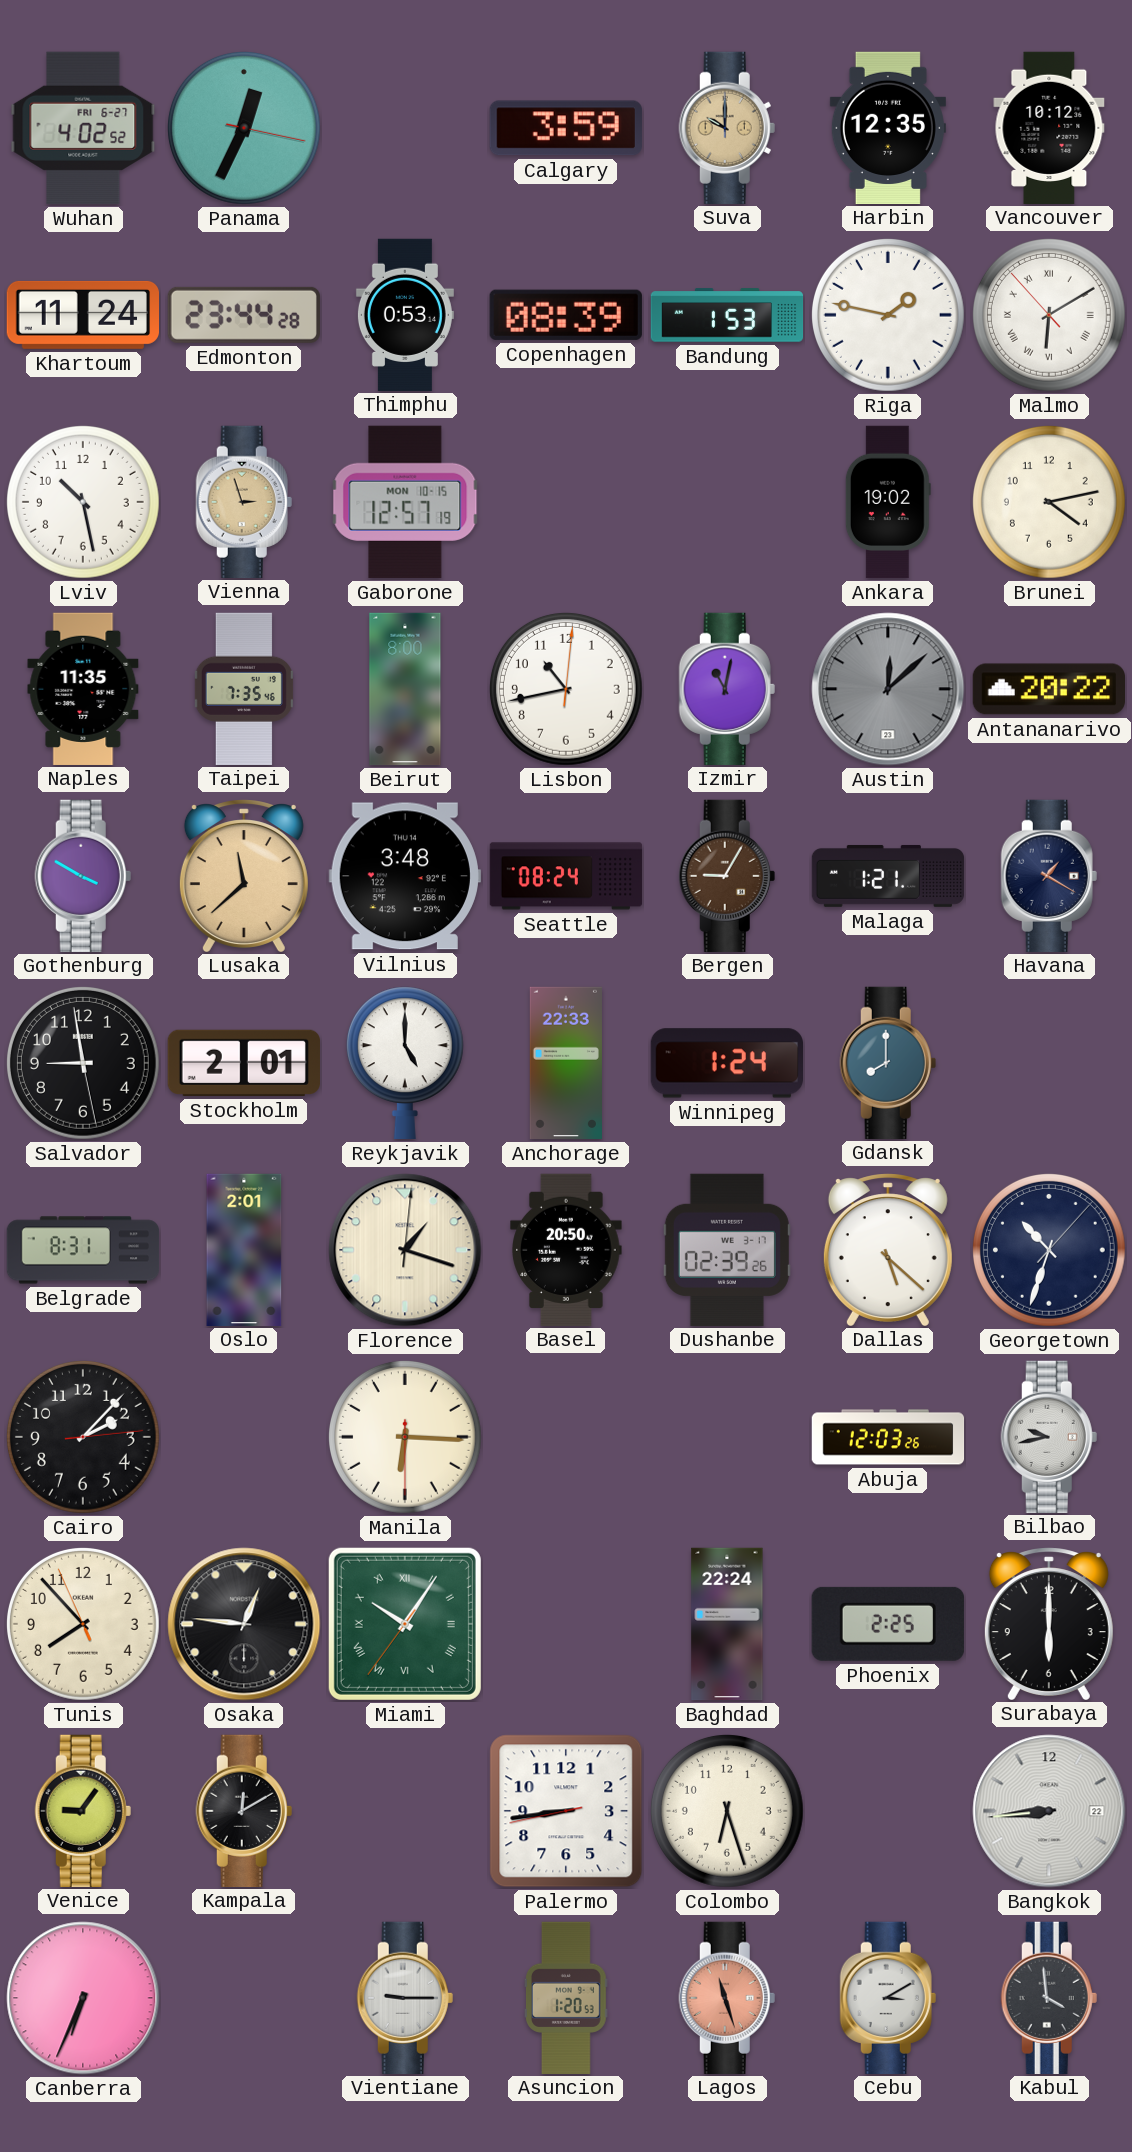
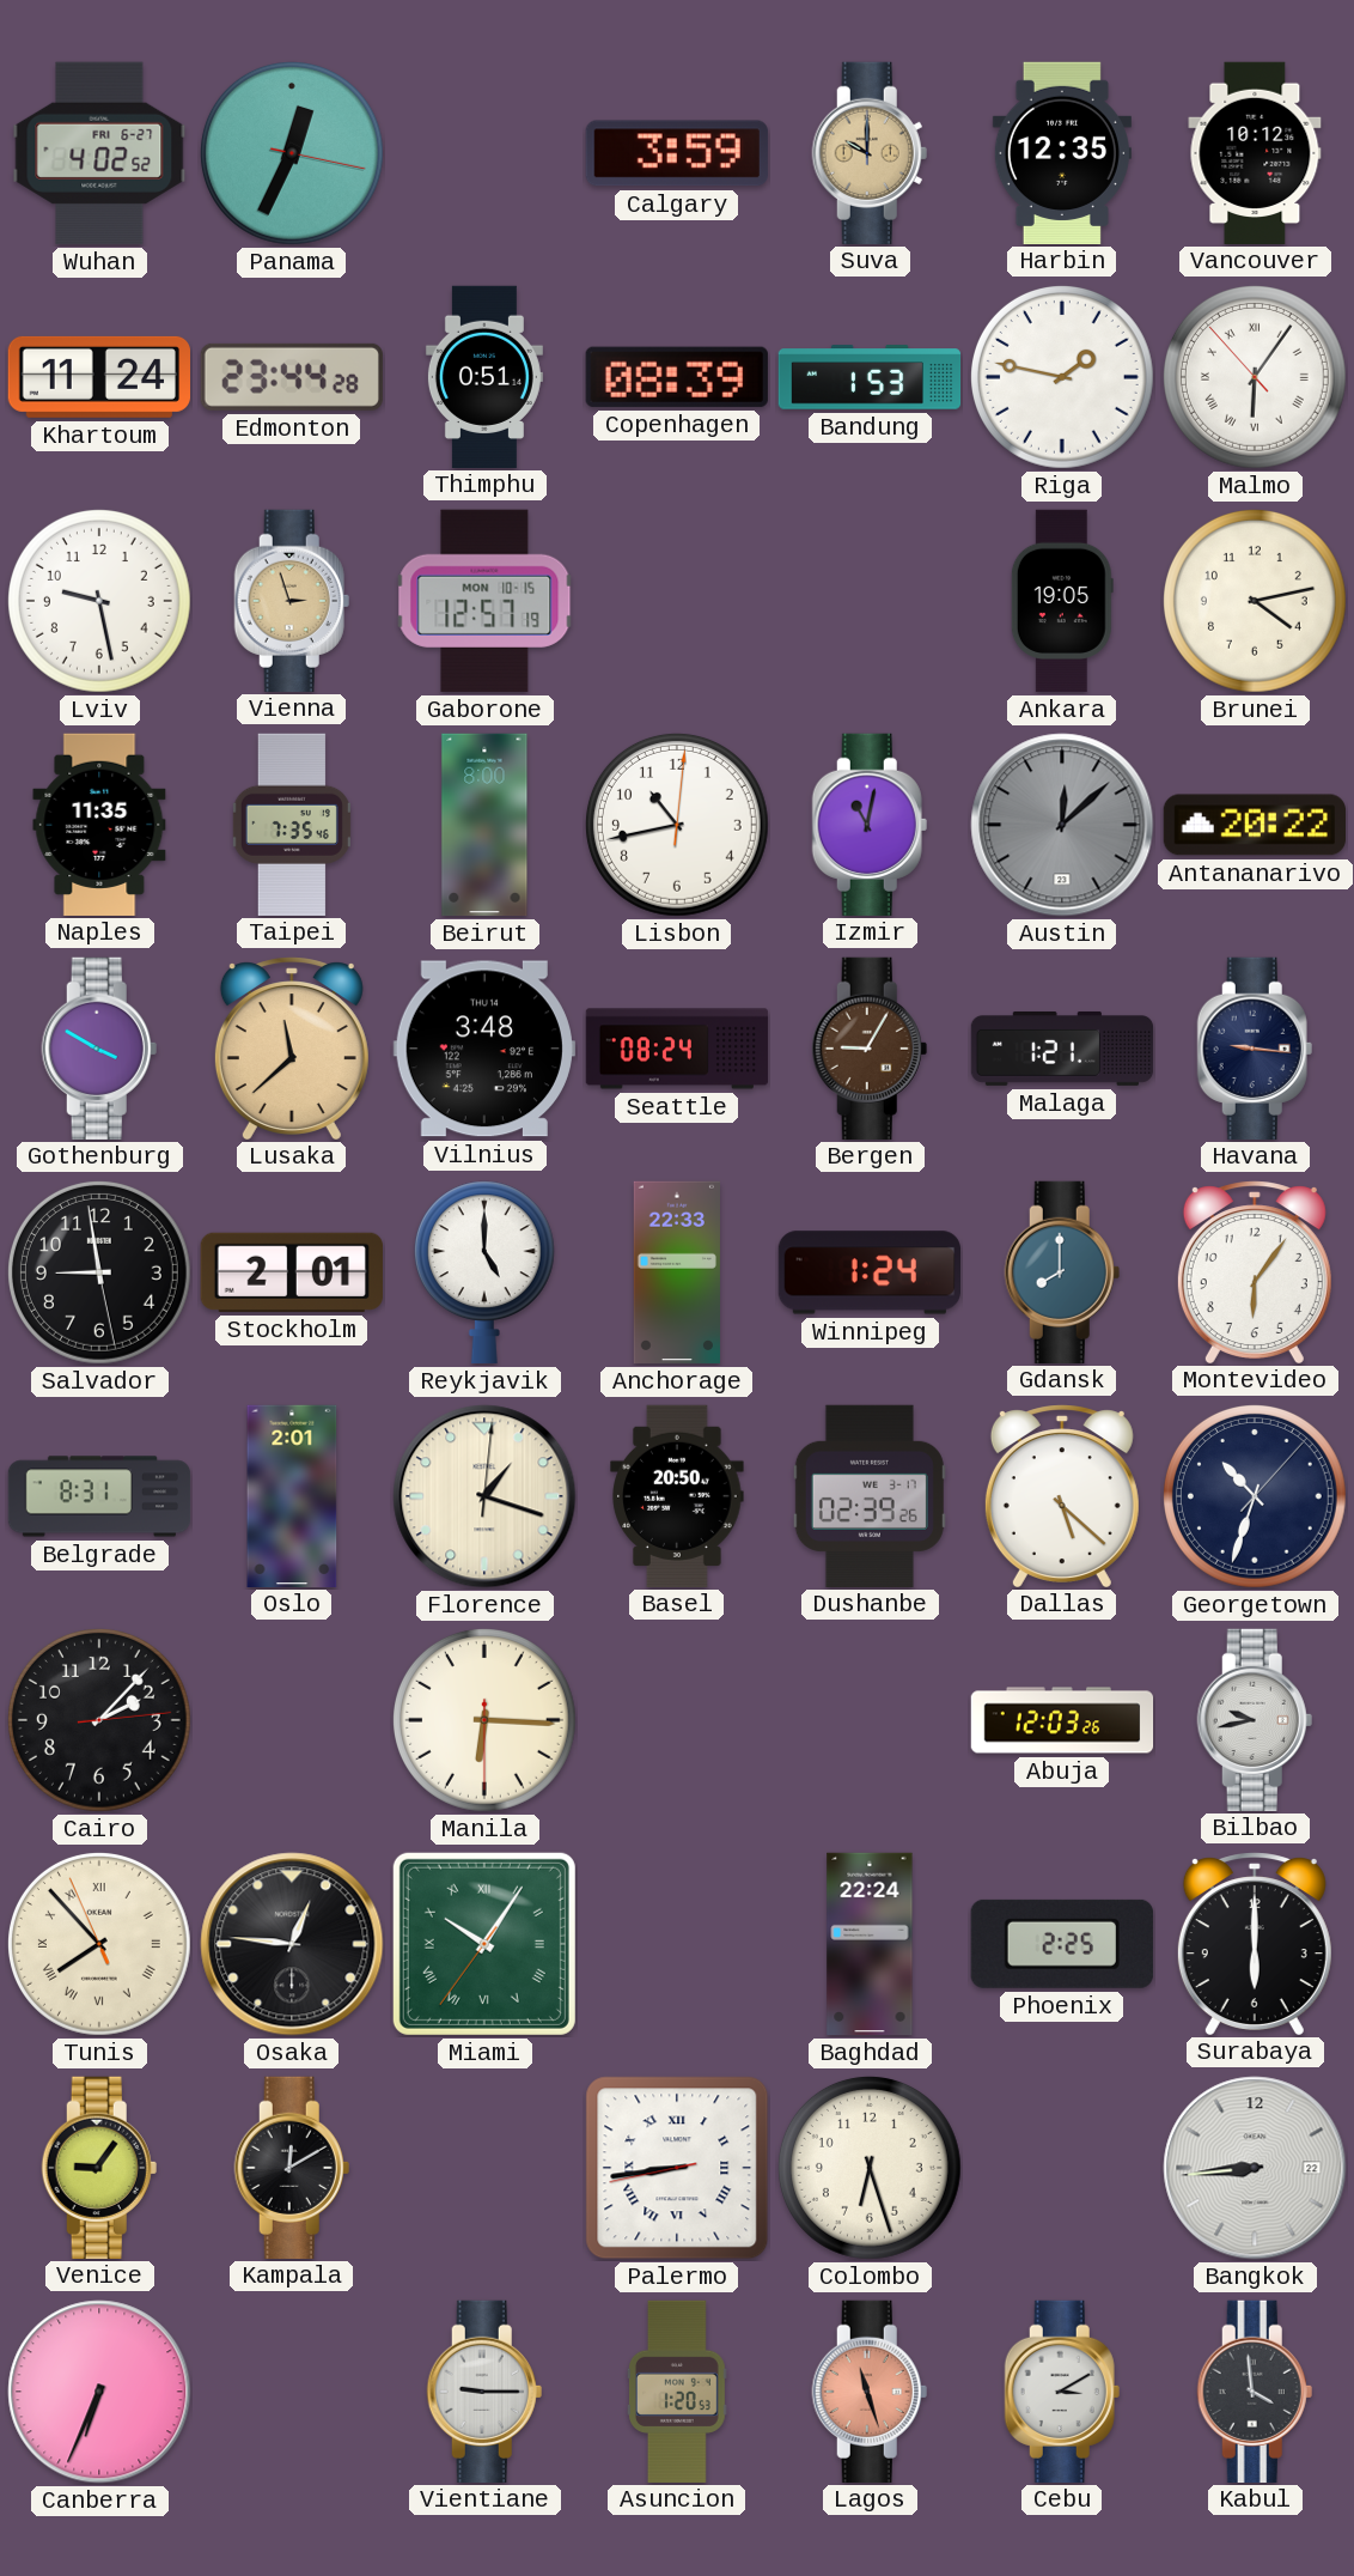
Thimphu: 0:53 -> 0:51
Malmo: 6:09 -> 6:05
Lviv: 10:28 -> 9:28
Ankara: 19:02 -> 19:05
Havana: 1:20 -> 9:16
Montevideo: none -> 6:06
Tunis numerals: Arabic -> Roman
Palermo numerals: Arabic -> Roman
